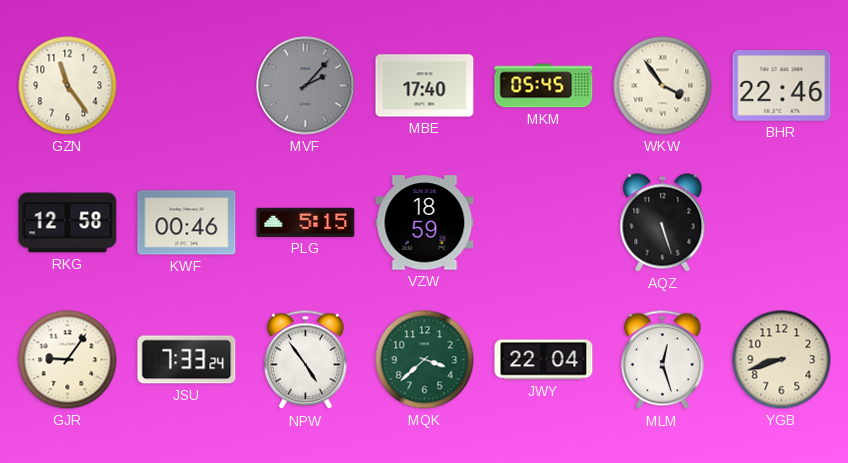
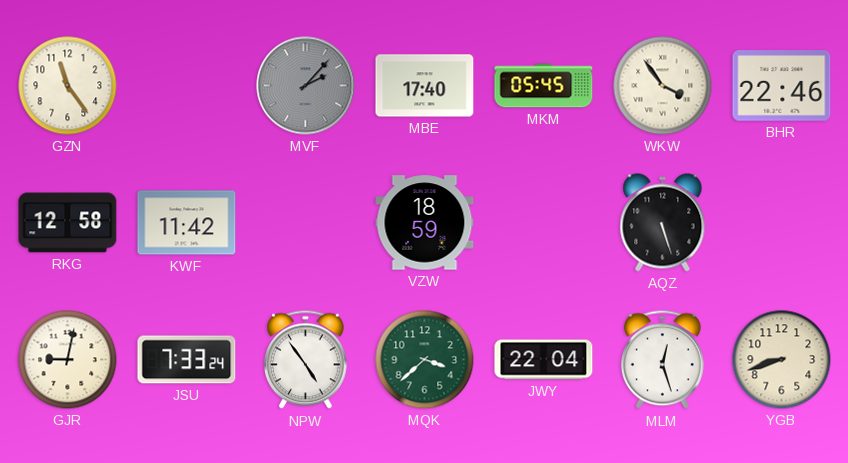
KWF: 00:46 -> 11:42
PLG: 5:15 -> none
GJR: 9:06 -> 9:02
